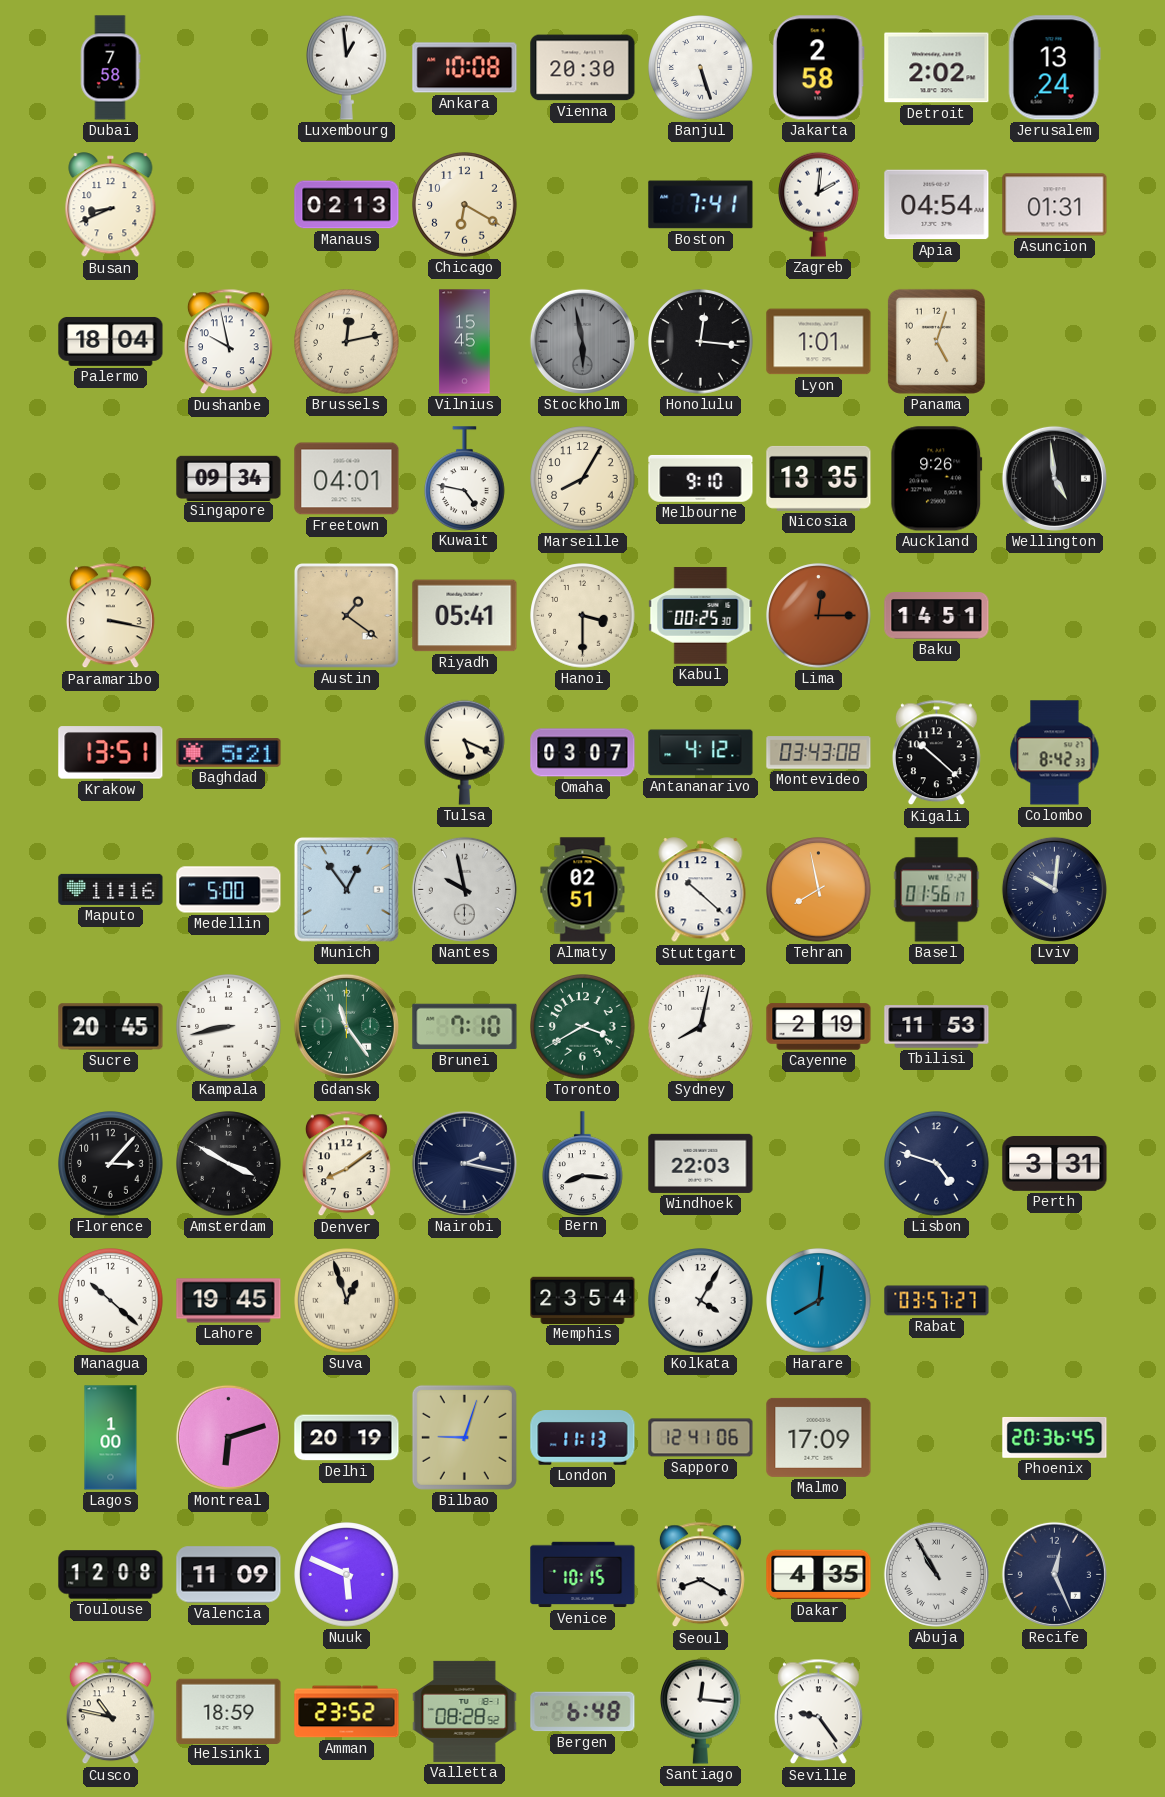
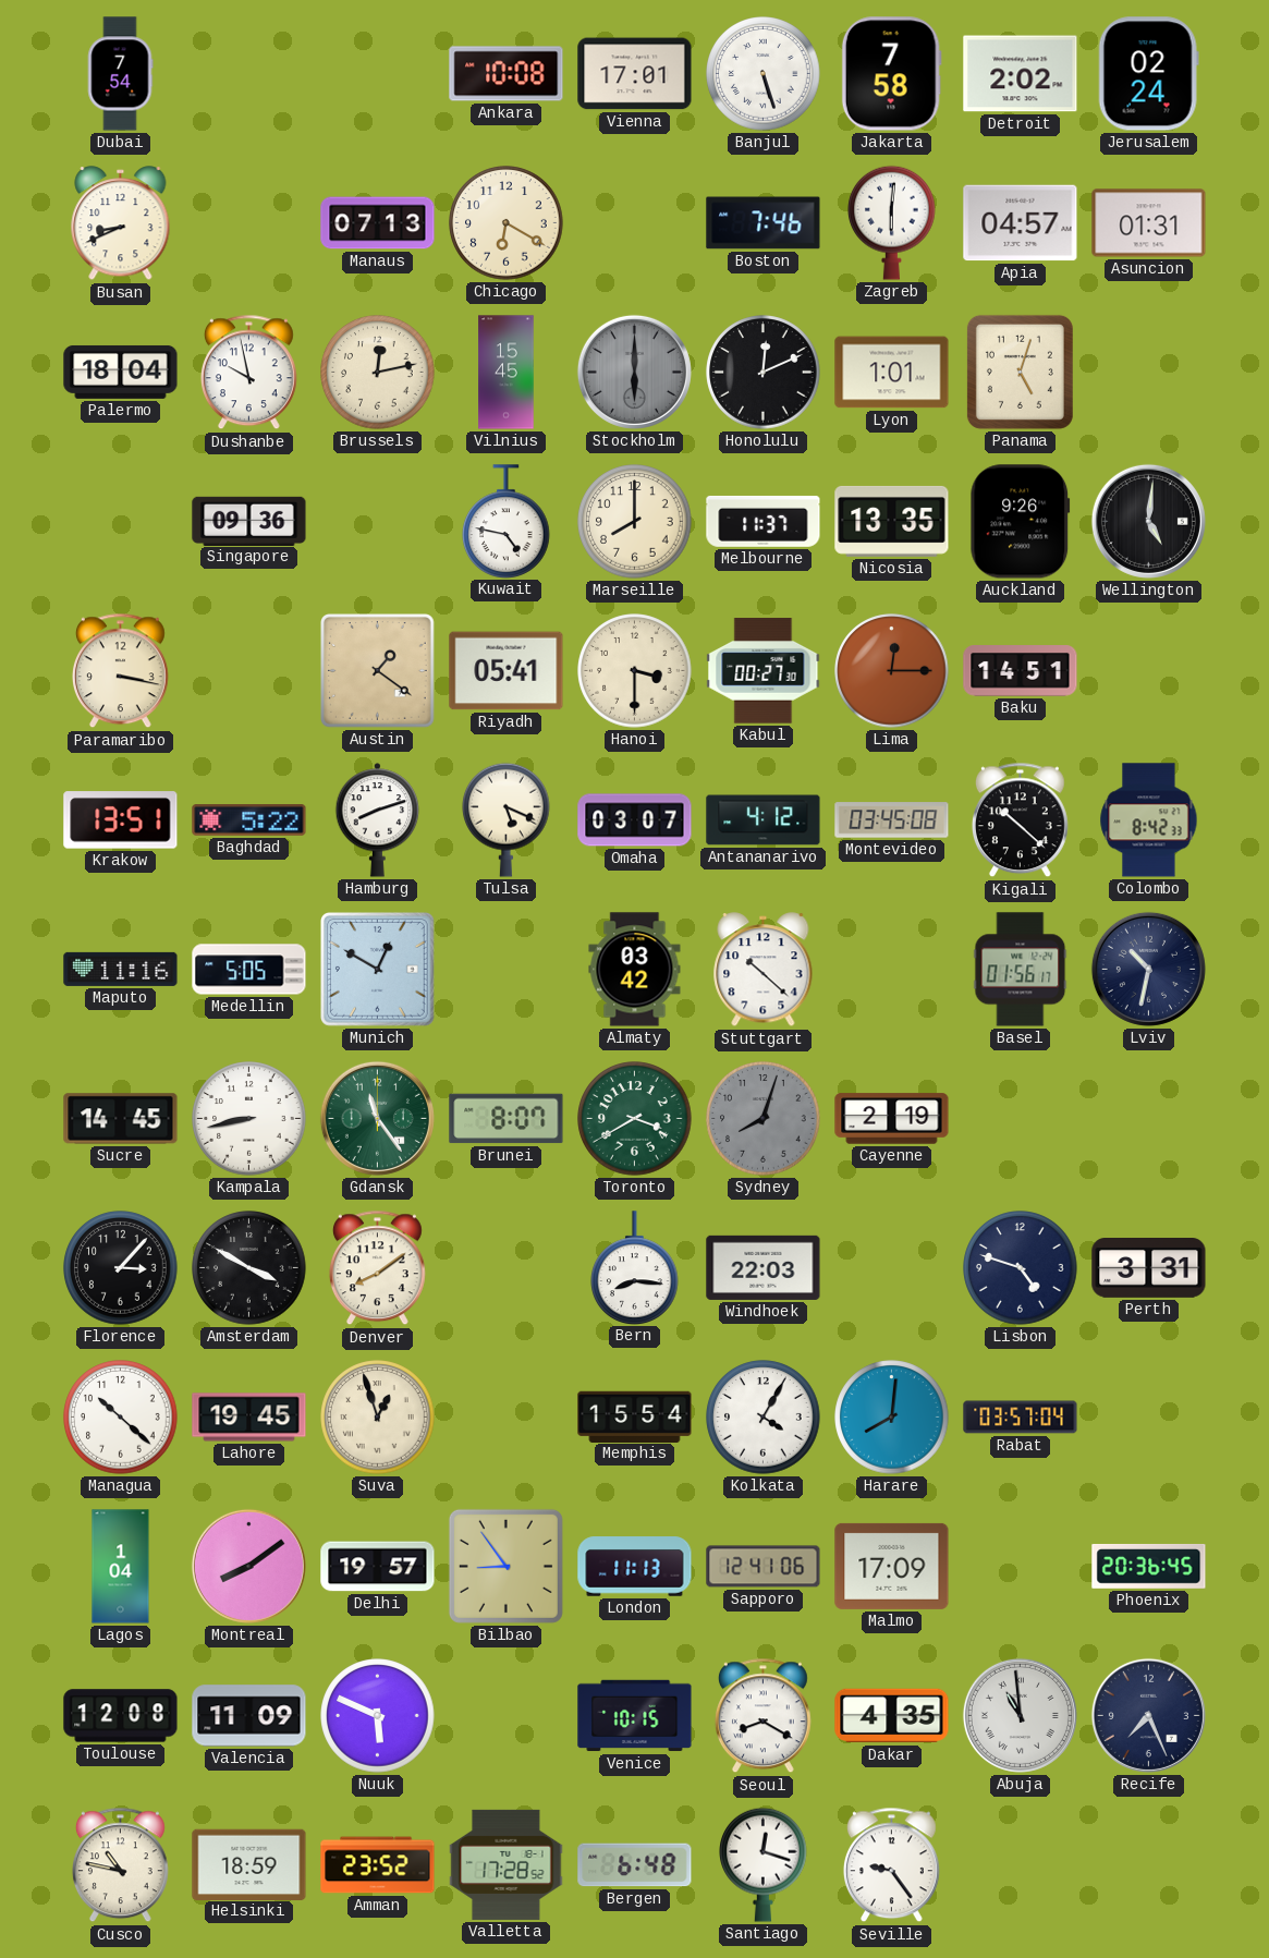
Dubai: 7:58 -> 7:54
Luxembourg: 12:59 -> none
Vienna: 20:30 -> 17:01
Jakarta: 2:58 -> 7:58
Jerusalem: 13:24 -> 02:24
Manaus: 02:13 -> 07:13
Boston: 7:41 -> 7:46
Zagreb: 2:01 -> 6:01
Apia: 04:54 -> 04:57
Stockholm: 5:58 -> 6:00
Honolulu: 12:16 -> 12:11
Singapore: 09:34 -> 09:36
Freetown: 04:01 -> none
Marseille: 8:05 -> 8:00
Melbourne: 9:10 -> 11:37
Wellington: 4:59 -> 5:01
Kabul: 00:25 -> 00:27
Baghdad: 5:21 -> 5:22
Hamburg: none -> 8:12
Montevideo: 03:43 -> 03:45
Medellin: 5:00 -> 5:05
Munich: 12:54 -> 12:50
Nantes: 9:58 -> none
Almaty: 02:51 -> 03:42
Tehran: 7:58 -> none
Lviv: 10:01 -> 10:32
Sucre: 20:45 -> 14:45
Brunei: 7:10 -> 8:07
Sydney: 8:02 -> 8:03
Sydney dial: white -> grey
Tbilisi: 11:53 -> none
Nairobi: 2:17 -> none
Memphis: 23:54 -> 15:54
Rabat: 03:57:27 -> 03:57:04
Lagos: 1:00 -> 1:04
Montreal: 6:12 -> 8:09
Delhi: 20:19 -> 19:57
Bilbao: 9:03 -> 8:54
Abuja: 10:55 -> 10:59
Recife: 12:26 -> 7:26
Valletta: 08:28 -> 17:28
Santiago: 12:16 -> 12:18
